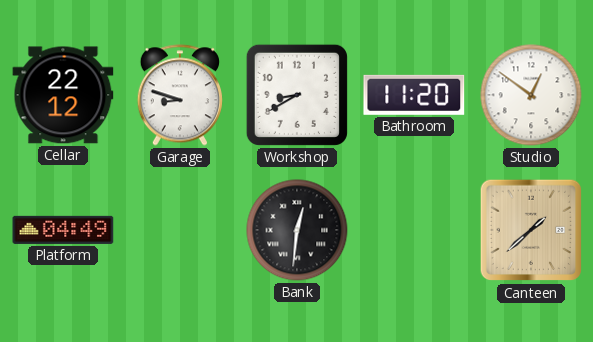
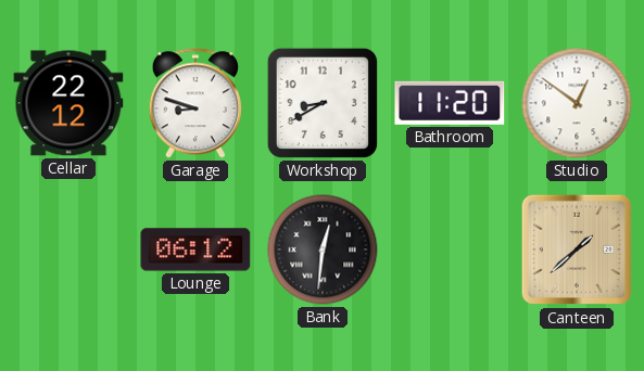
Platform: 04:49 -> none
Lounge: none -> 06:12
